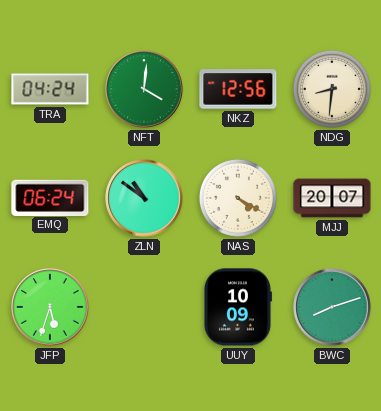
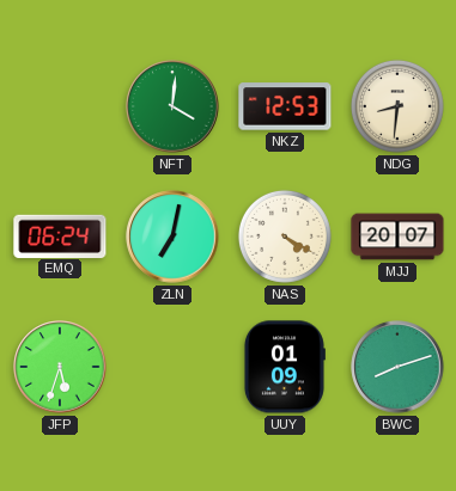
TRA: 04:24 -> none
NKZ: 12:56 -> 12:53
ZLN: 10:51 -> 7:02
UUY: 10:09 -> 01:09
